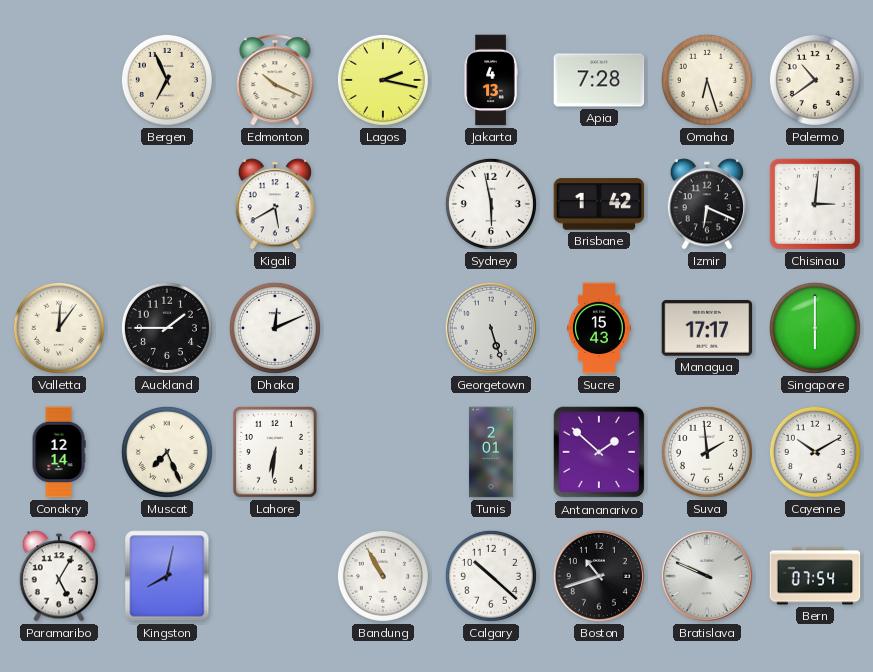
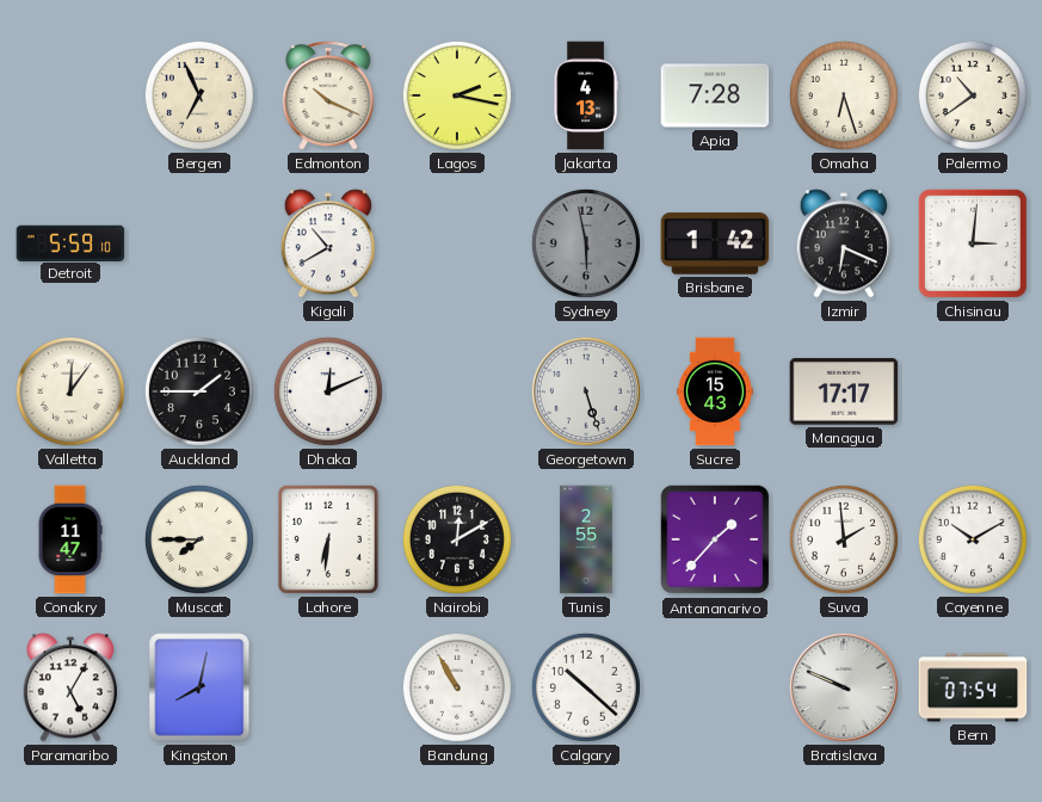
Detroit: none -> 5:59
Kigali: 5:40 -> 10:40
Sydney dial: white -> grey
Singapore: 6:00 -> none
Conakry: 12:14 -> 11:47
Muscat: 7:26 -> 7:45
Nairobi: none -> 12:10
Tunis: 2:01 -> 2:55
Antananarivo: 1:52 -> 1:37
Boston: 10:42 -> none
